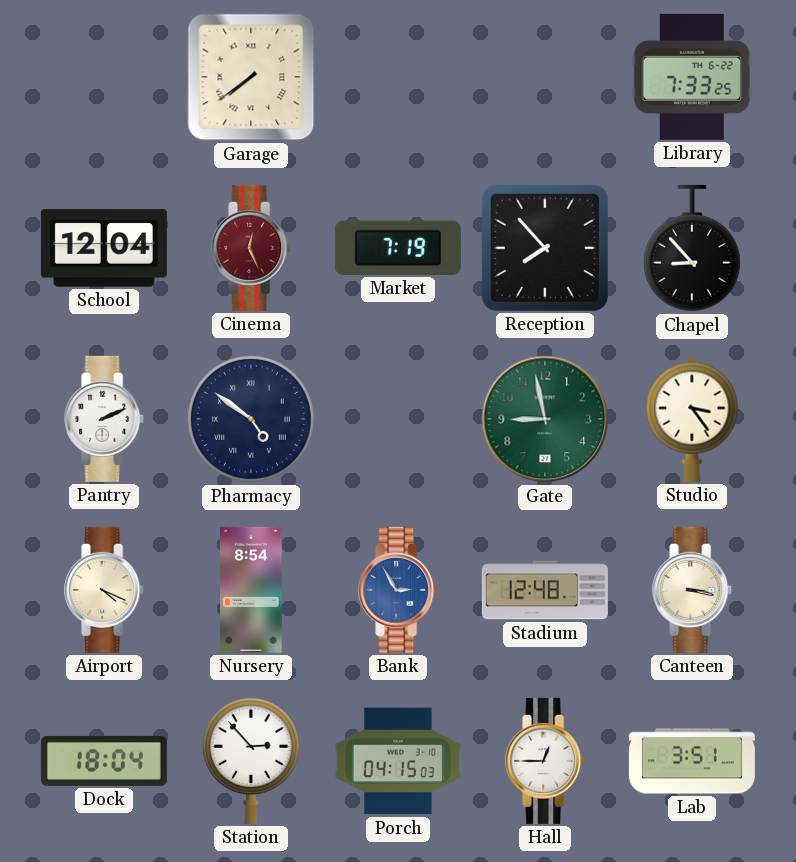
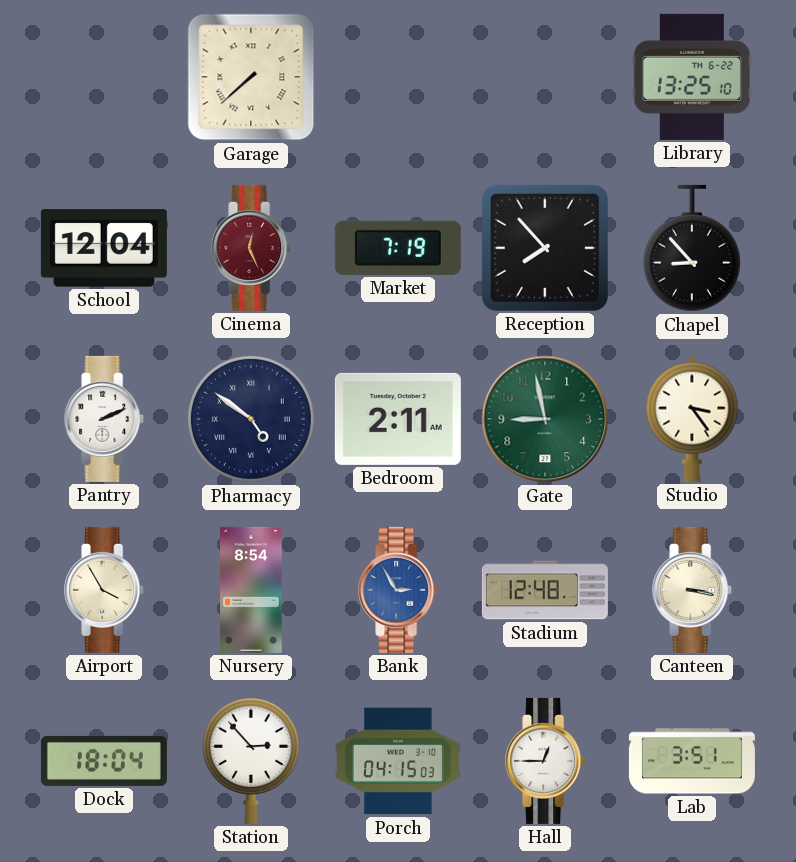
Garage: 7:39 -> 7:38
Library: 7:33 -> 13:25
Bedroom: none -> 2:11
Airport: 4:19 -> 3:55
